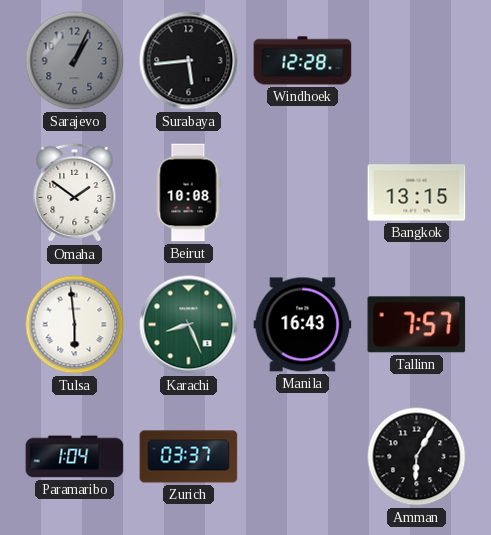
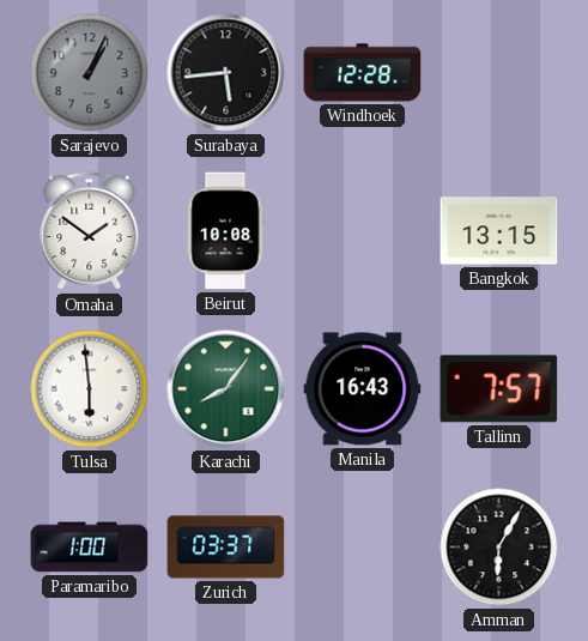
Karachi: 8:26 -> 8:06
Paramaribo: 1:04 -> 1:00
